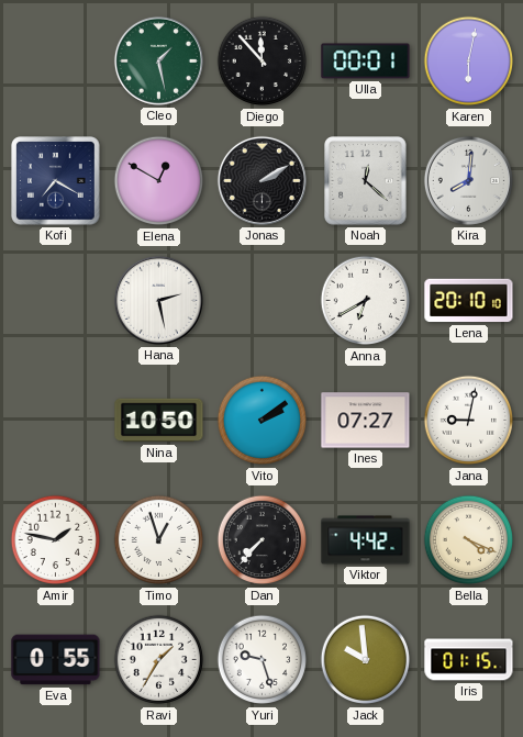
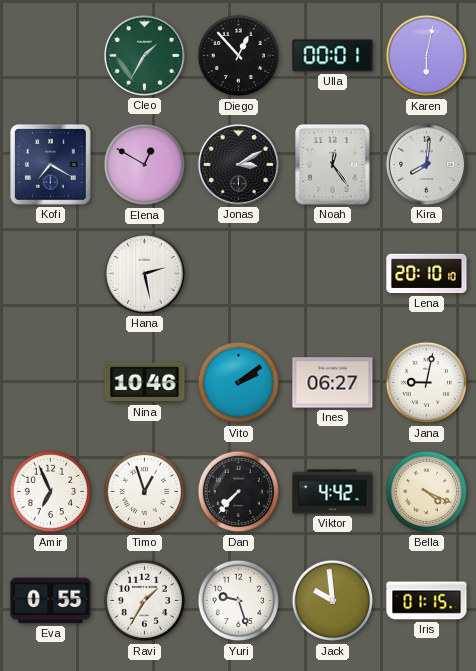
Cleo: 1:28 -> 1:35
Diego: 11:53 -> 12:53
Jonas: 2:10 -> 3:10
Noah: 12:22 -> 12:24
Anna: 6:40 -> none
Nina: 10:50 -> 10:46
Ines: 07:27 -> 06:27
Amir: 1:47 -> 6:56
